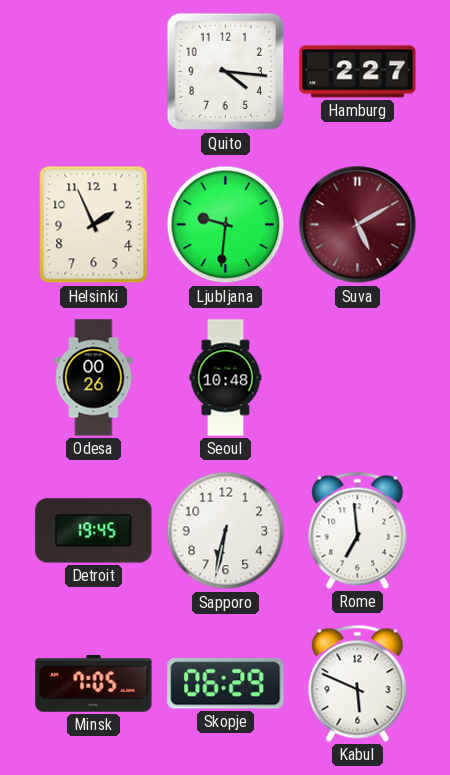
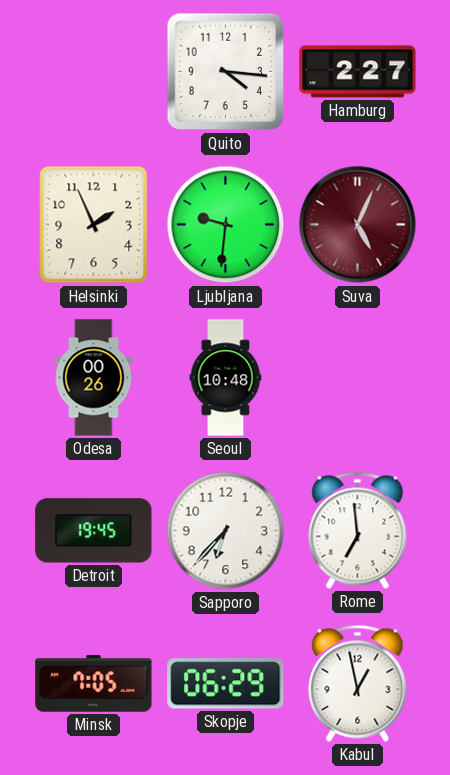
Suva: 5:10 -> 5:04
Sapporo: 6:32 -> 6:37
Kabul: 5:49 -> 12:58
